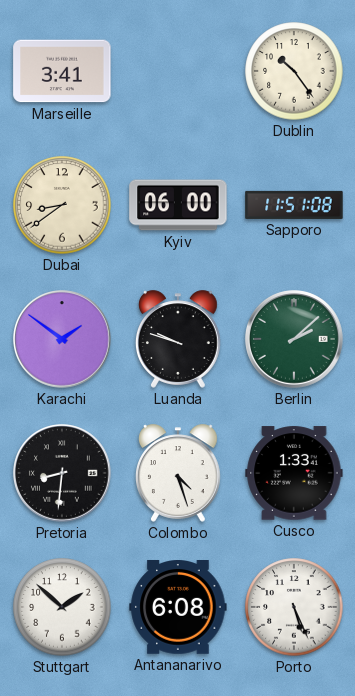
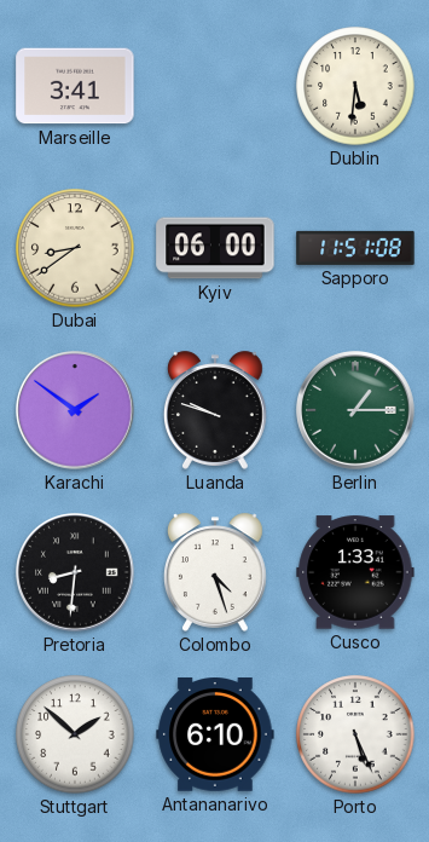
Dublin: 10:24 -> 5:31
Berlin: 2:08 -> 1:15
Antananarivo: 6:08 -> 6:10
